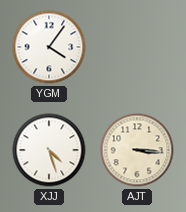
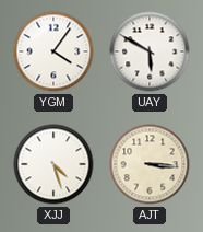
UAY: none -> 5:50
